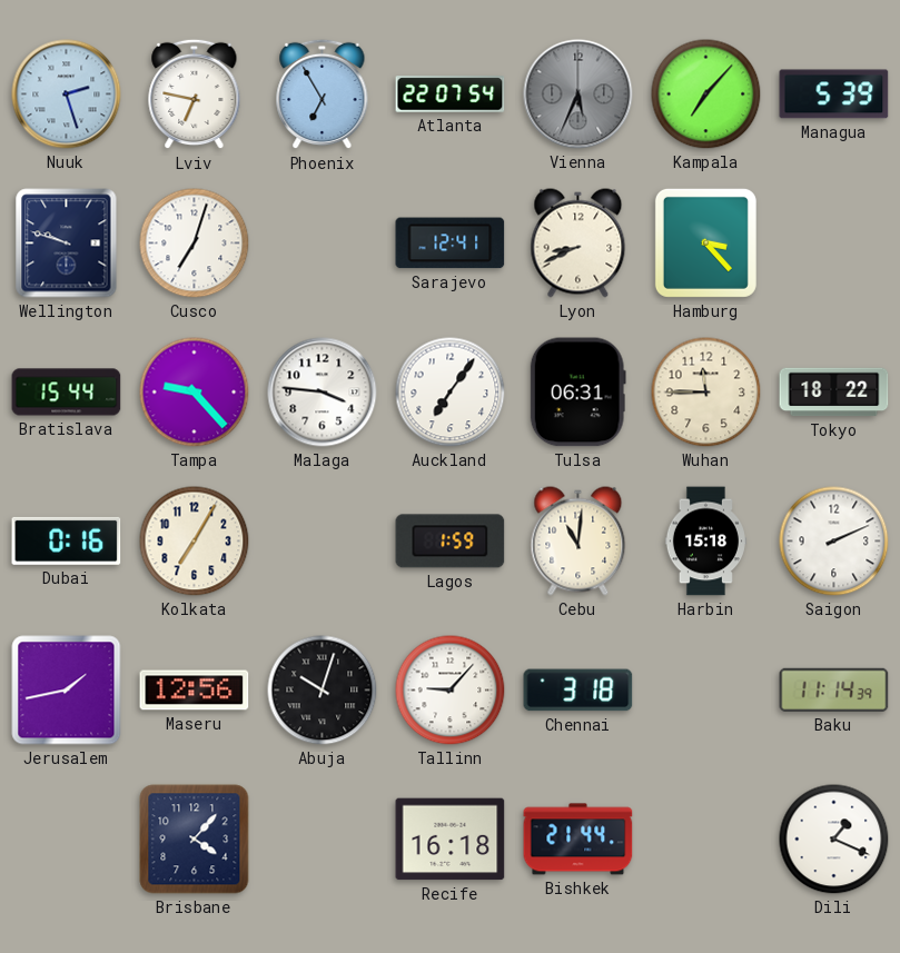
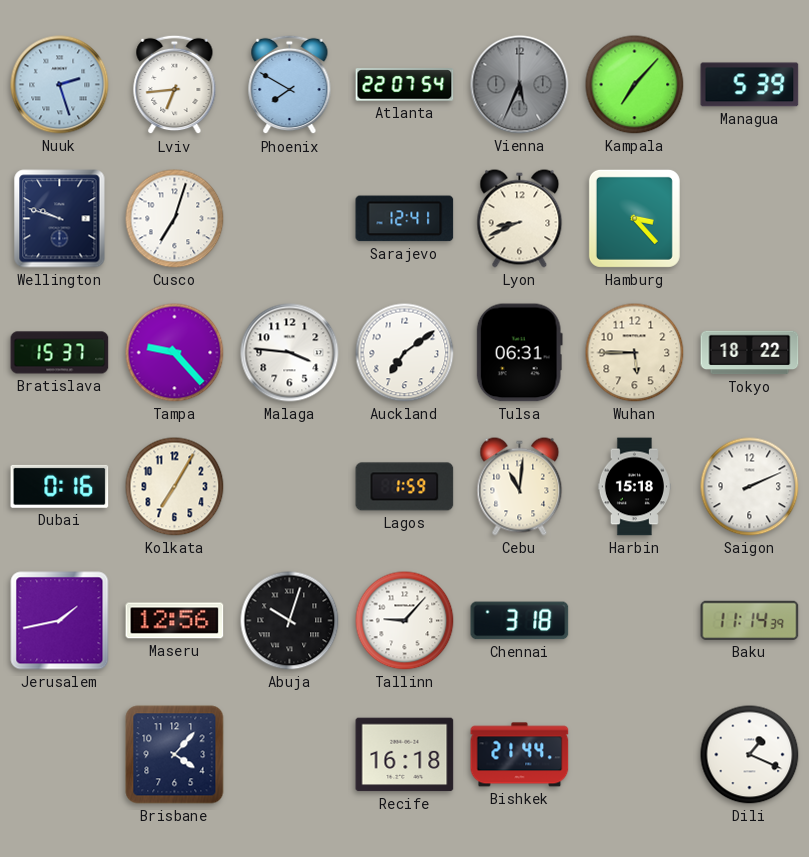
Lviv: 6:47 -> 6:44
Phoenix: 6:55 -> 7:50
Bratislava: 15:44 -> 15:37
Auckland: 7:06 -> 7:09
Wuhan: 11:45 -> 5:45
